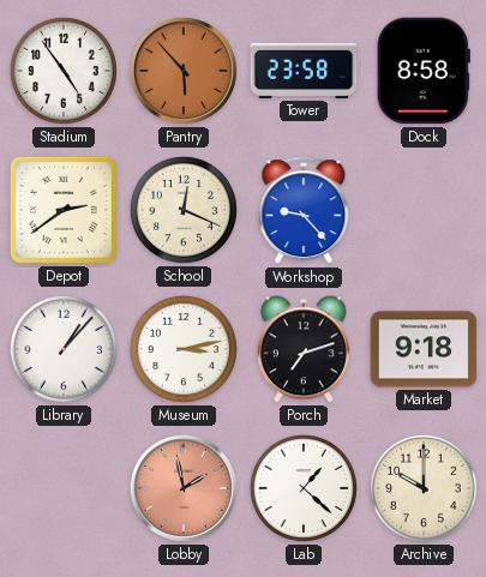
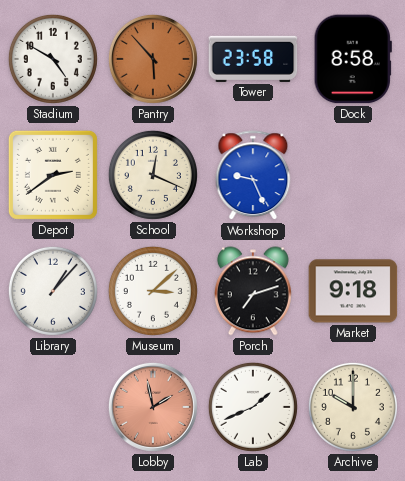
Stadium: 4:54 -> 4:50
Workshop: 9:23 -> 9:26
Museum: 3:13 -> 3:08
Lab: 1:22 -> 1:41
